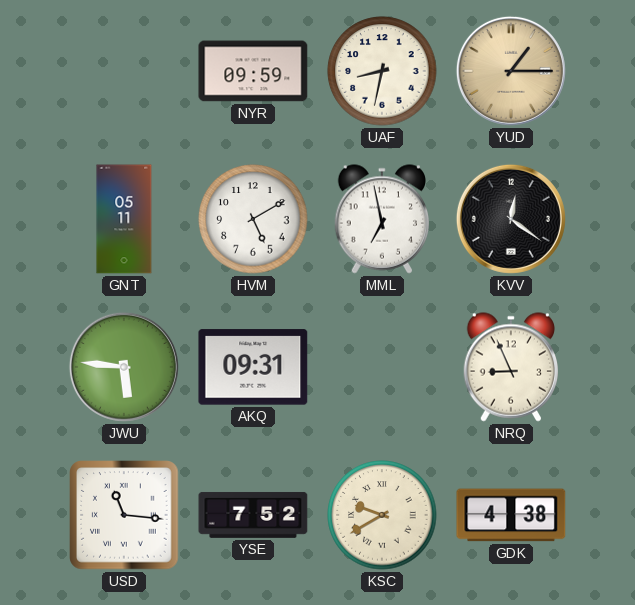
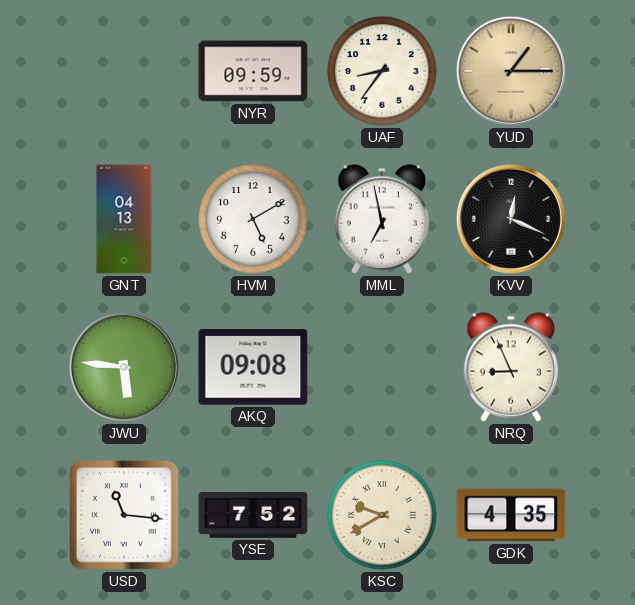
UAF: 8:32 -> 8:36
GNT: 05:11 -> 04:13
KVV: 12:21 -> 12:19
AKQ: 09:31 -> 09:08
GDK: 4:38 -> 4:35
